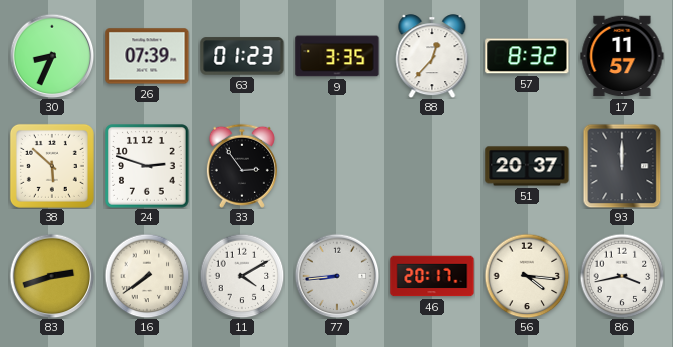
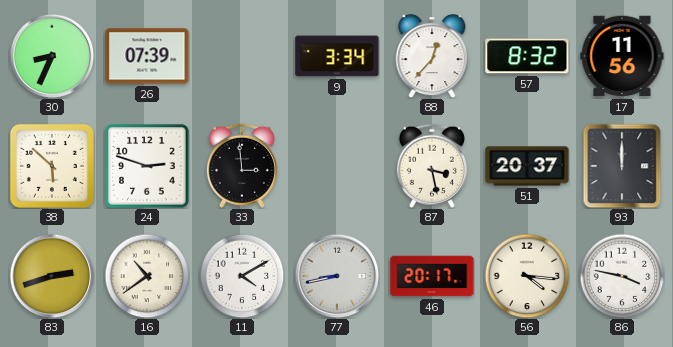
63: 01:23 -> none
9: 3:35 -> 3:34
17: 11:57 -> 11:56
33: 2:54 -> 2:59
87: none -> 3:28
16: 7:39 -> 10:39
77: 8:44 -> 8:43
86: 3:43 -> 3:47
